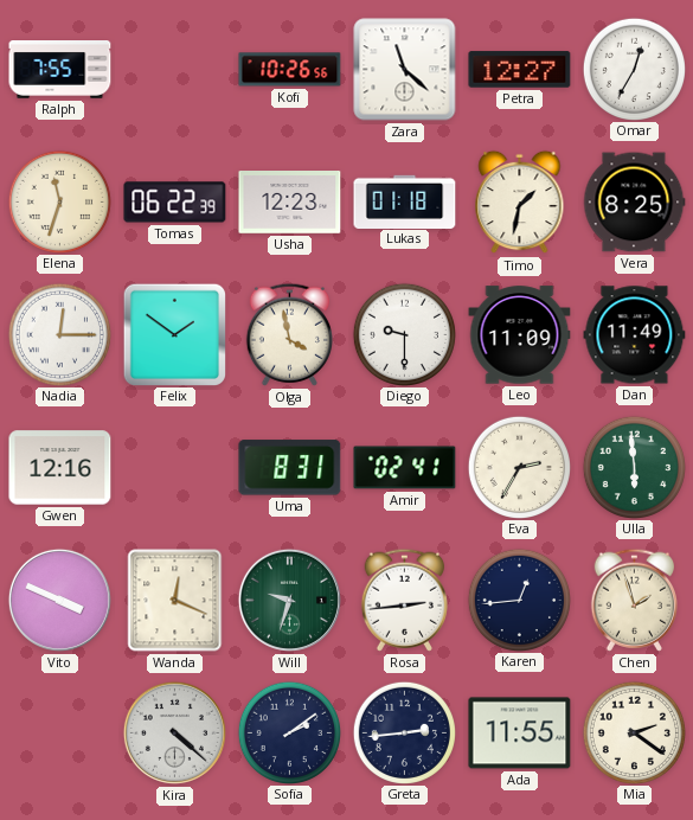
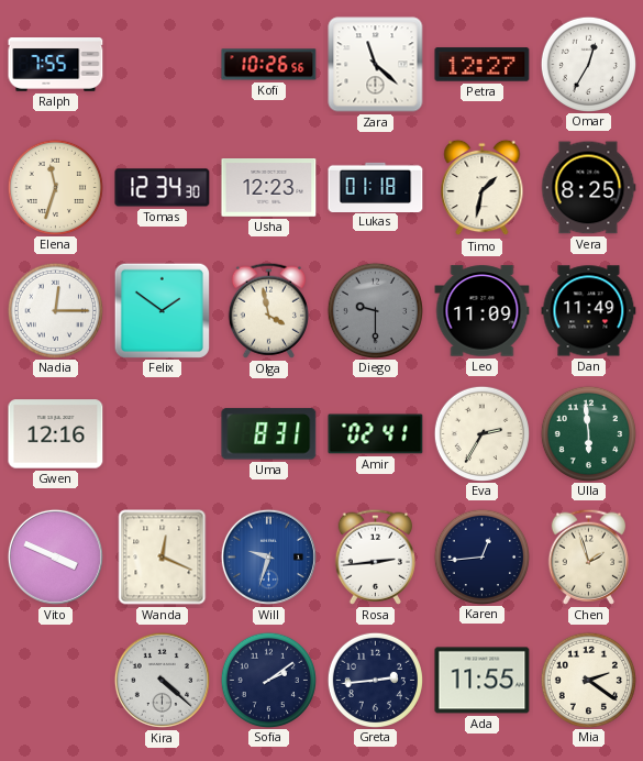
Tomas: 06:22 -> 12:34
Diego dial: white -> grey
Will dial: green -> blue
